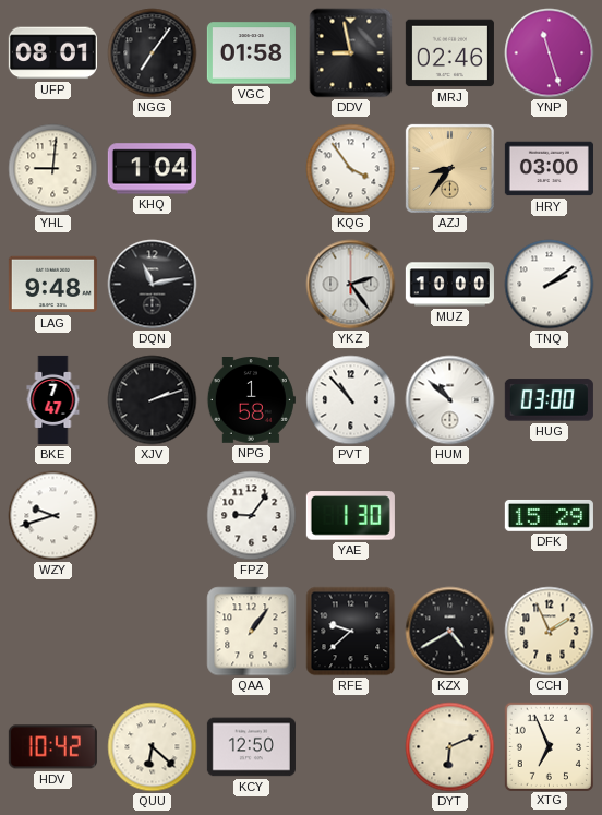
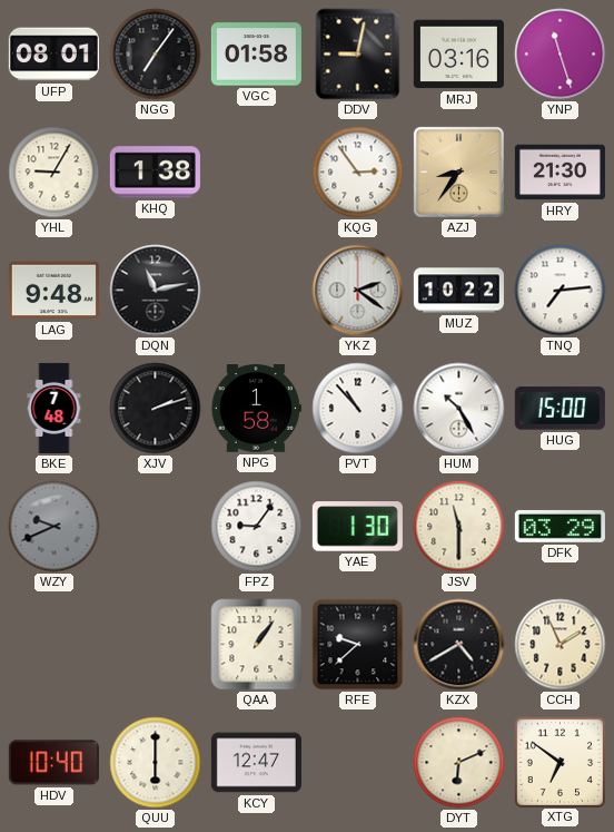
DDV: 8:58 -> 9:02
MRJ: 02:46 -> 03:16
YHL: 9:01 -> 9:05
KHQ: 1:04 -> 1:38
KQG: 3:54 -> 2:54
HRY: 03:00 -> 21:30
YKZ: 2:24 -> 2:21
MUZ: 10:00 -> 10:22
TNQ: 2:09 -> 7:14
BKE: 7:47 -> 7:48
HUM: 10:52 -> 10:25
HUG: 03:00 -> 15:00
WZY: 9:42 -> 9:41
WZY dial: white -> grey
JSV: none -> 11:30
DFK: 15:29 -> 03:29
HDV: 10:42 -> 10:40
QUU: 6:22 -> 6:00
KCY: 12:50 -> 12:47
XTG: 6:56 -> 6:51
